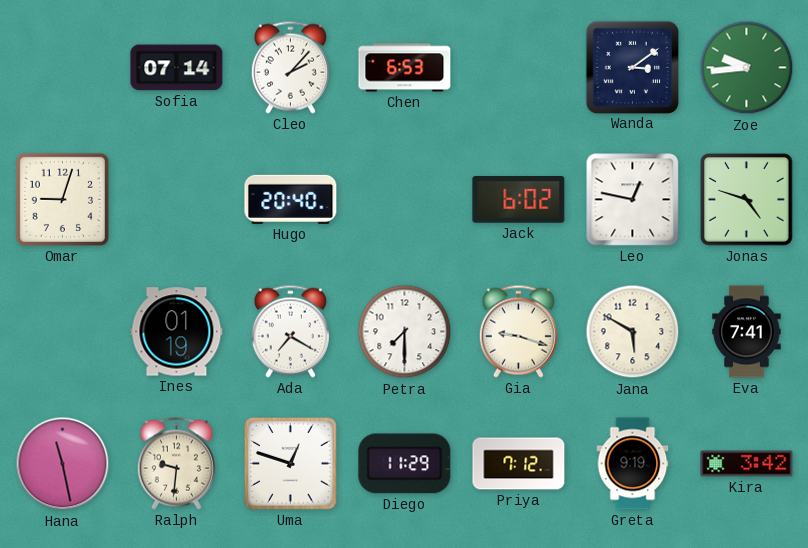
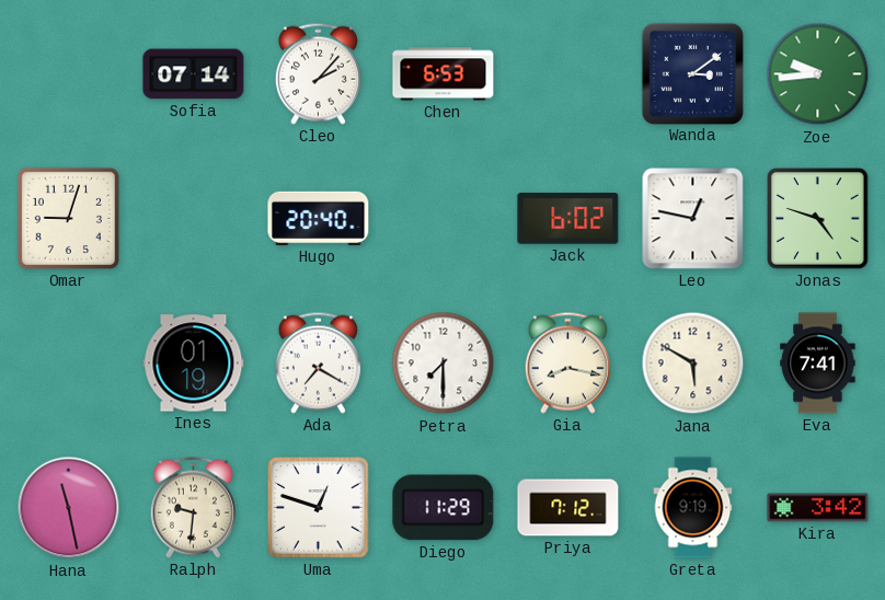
Gia: 9:18 -> 8:17
